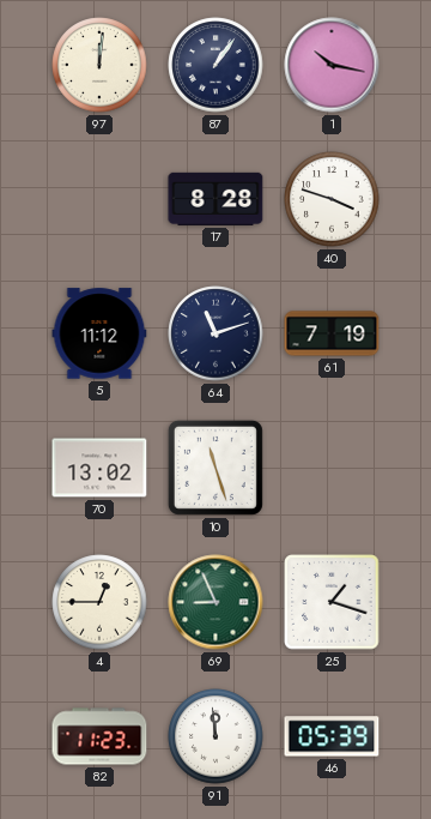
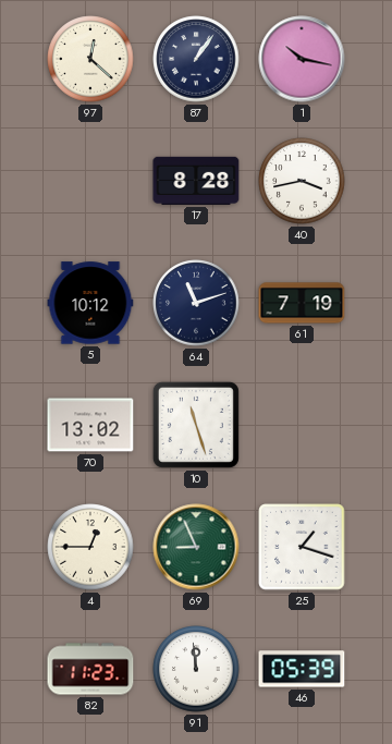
97: 12:01 -> 12:22
40: 3:48 -> 3:43
5: 11:12 -> 10:12
